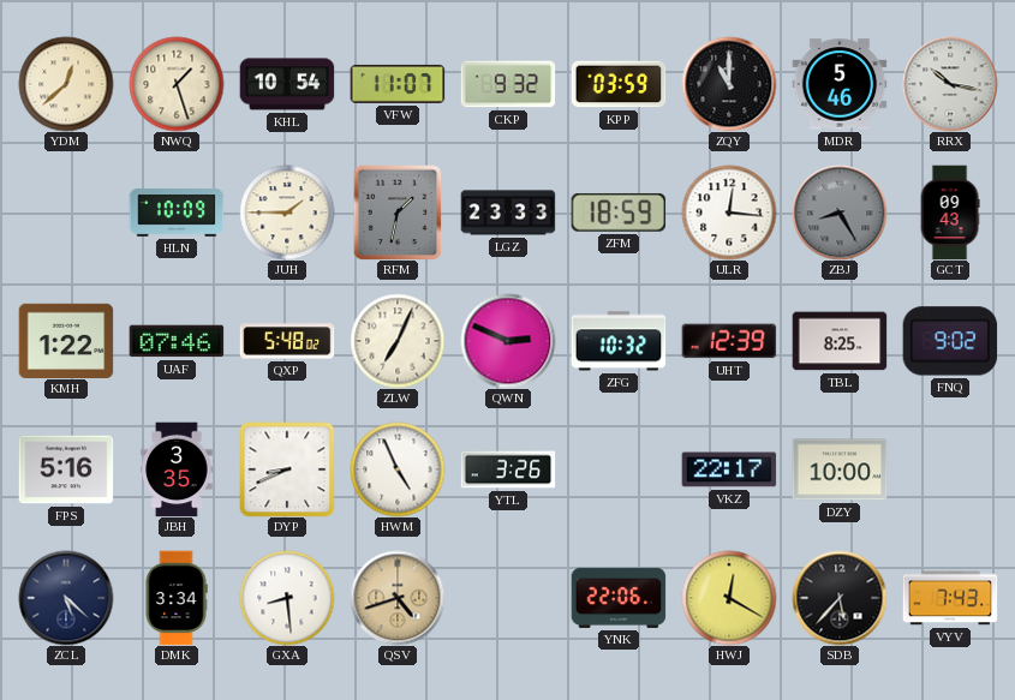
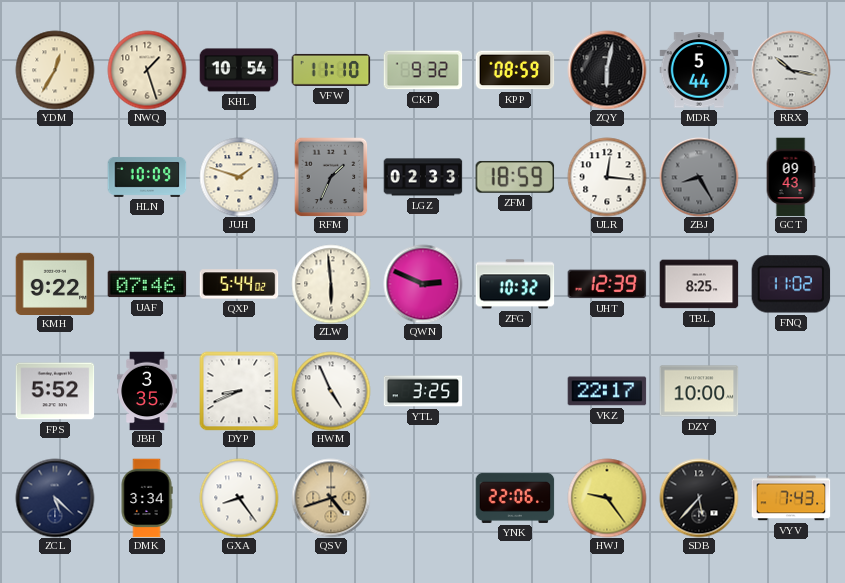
YDM: 12:38 -> 12:35
VFW: 11:07 -> 11:10
KPP: 03:59 -> 08:59
ZQY: 11:00 -> 6:02
MDR: 5:46 -> 5:44
JUH: 1:45 -> 1:48
RFM: 1:32 -> 1:34
LGZ: 23:33 -> 02:33
KMH: 1:22 -> 9:22
QXP: 5:48 -> 5:44
ZLW: 7:04 -> 5:59
FNQ: 9:02 -> 11:02
FPS: 5:16 -> 5:52
YTL: 3:26 -> 3:25
GXA: 8:29 -> 8:24
HWJ: 12:20 -> 9:24
